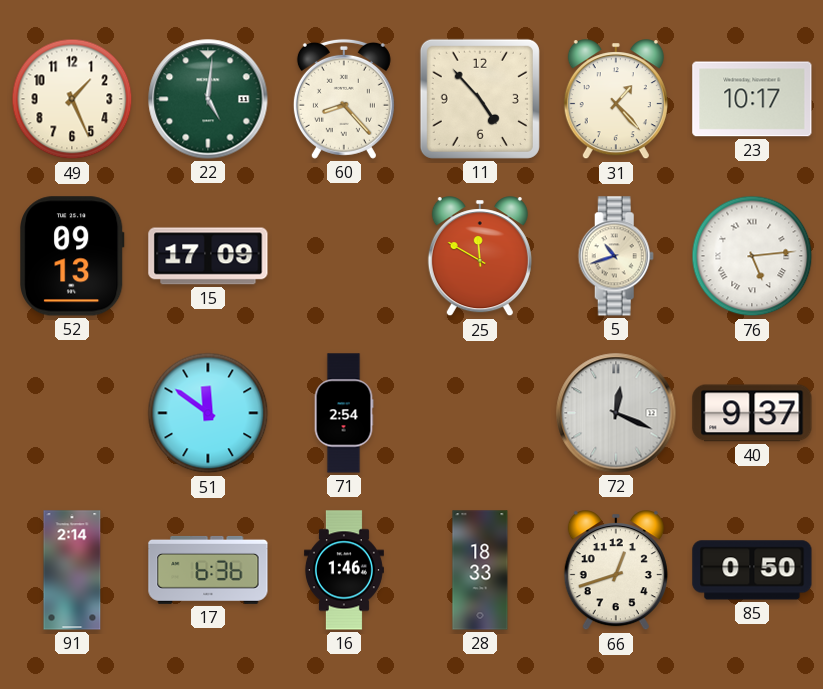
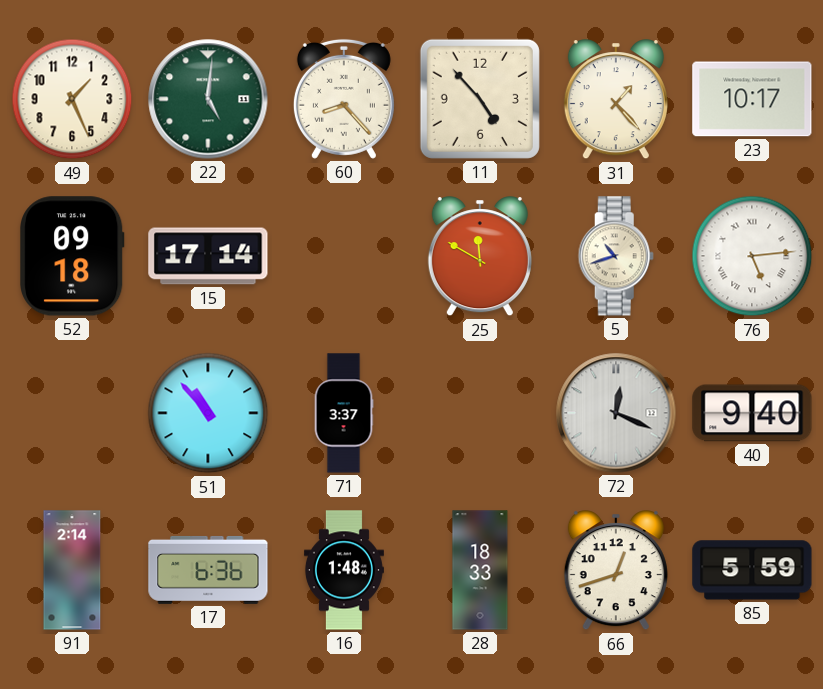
52: 09:13 -> 09:18
15: 17:09 -> 17:14
51: 11:51 -> 10:53
71: 2:54 -> 3:37
40: 9:37 -> 9:40
16: 1:46 -> 1:48
85: 0:50 -> 5:59
